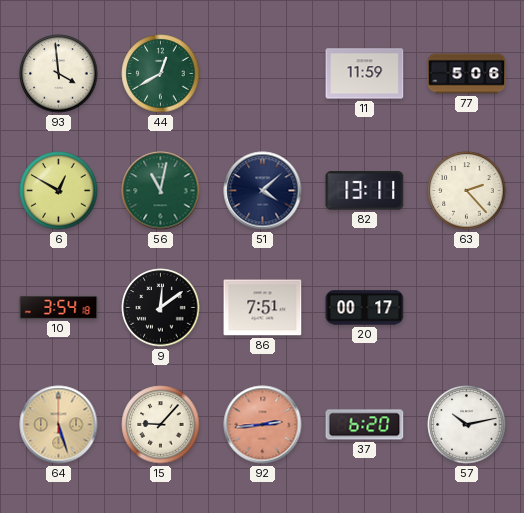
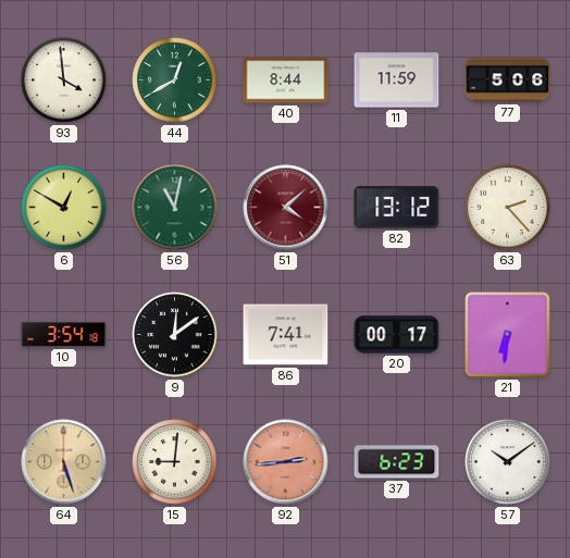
40: none -> 8:44
51 dial: navy -> burgundy
82: 13:11 -> 13:12
86: 7:51 -> 7:41
21: none -> 6:31
15: 9:07 -> 9:01
37: 6:20 -> 6:23
57: 10:13 -> 10:09
